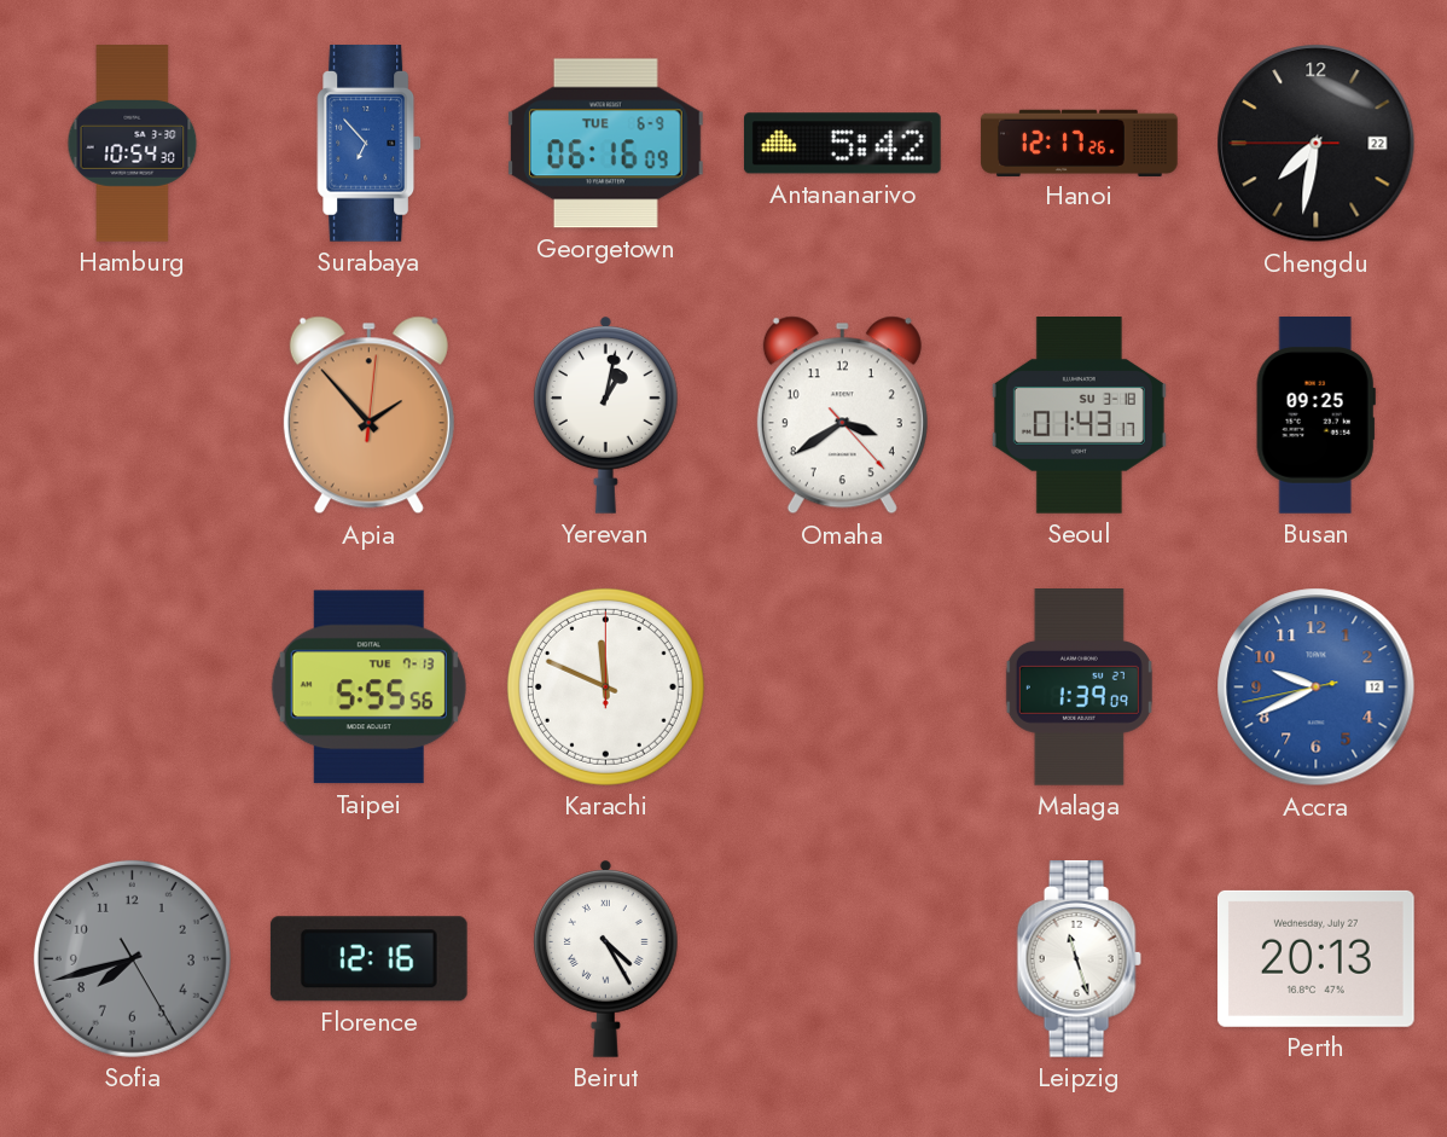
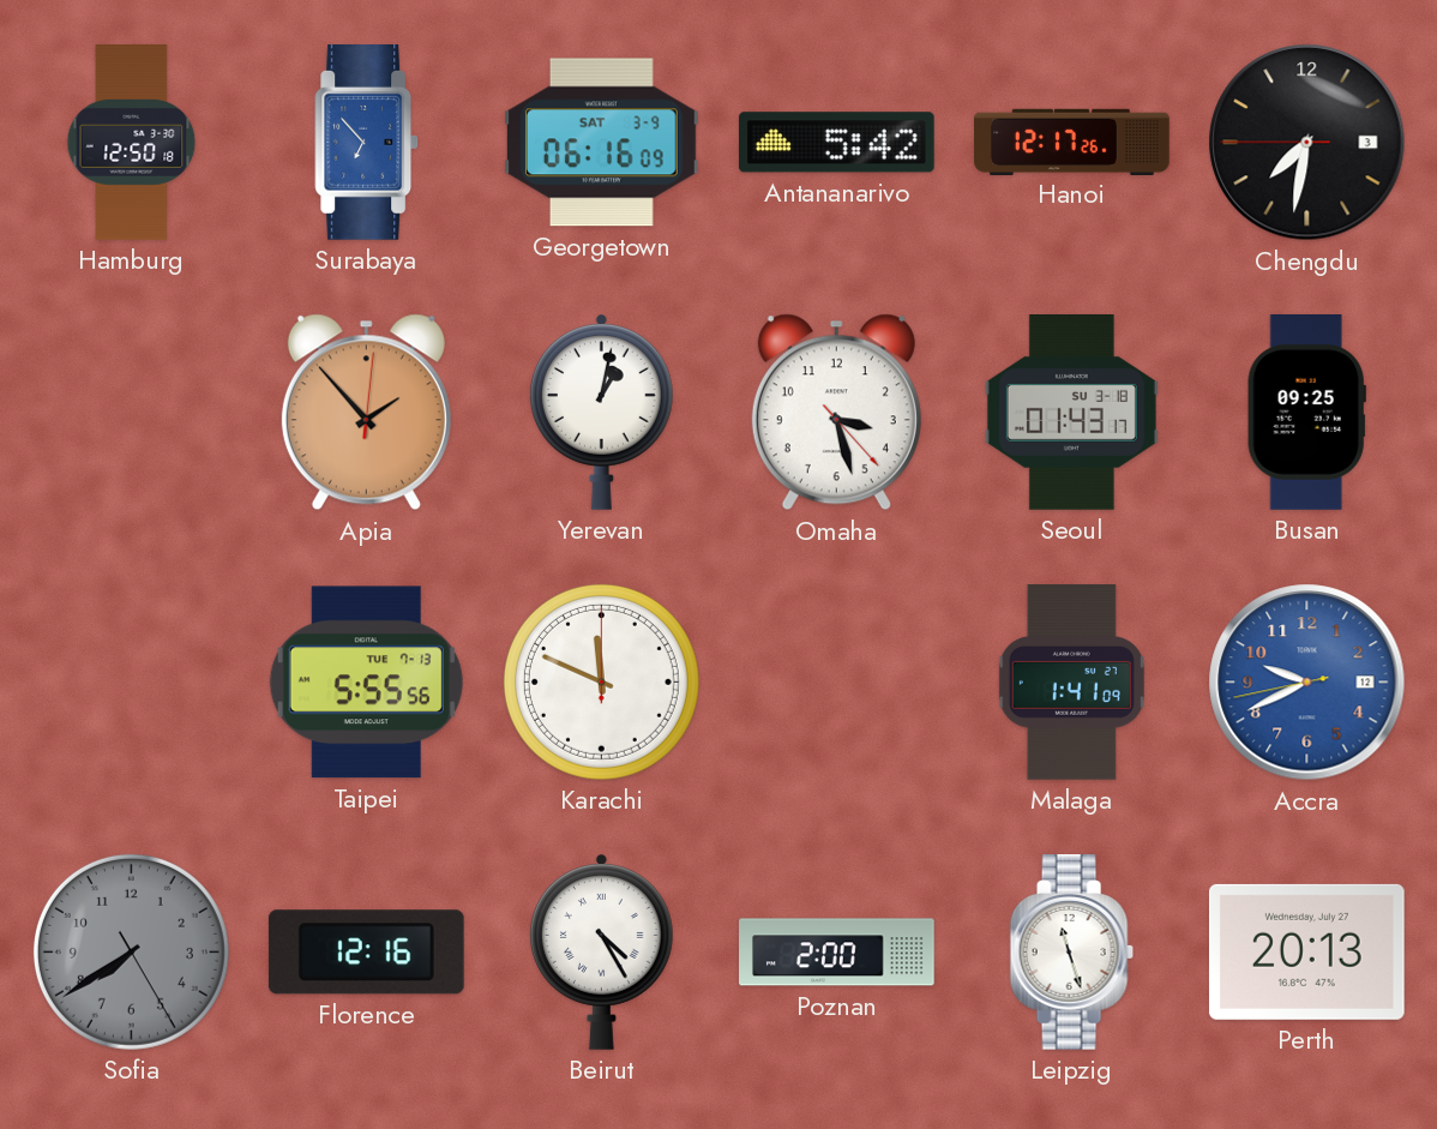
Hamburg: 10:54 -> 12:50
Georgetown date: TUE 6-9 -> SAT 3-9
Chengdu date: 22 -> 3
Omaha: 3:39 -> 3:27
Malaga: 1:39 -> 1:41
Sofia: 7:42 -> 7:39
Poznan: none -> 2:00
